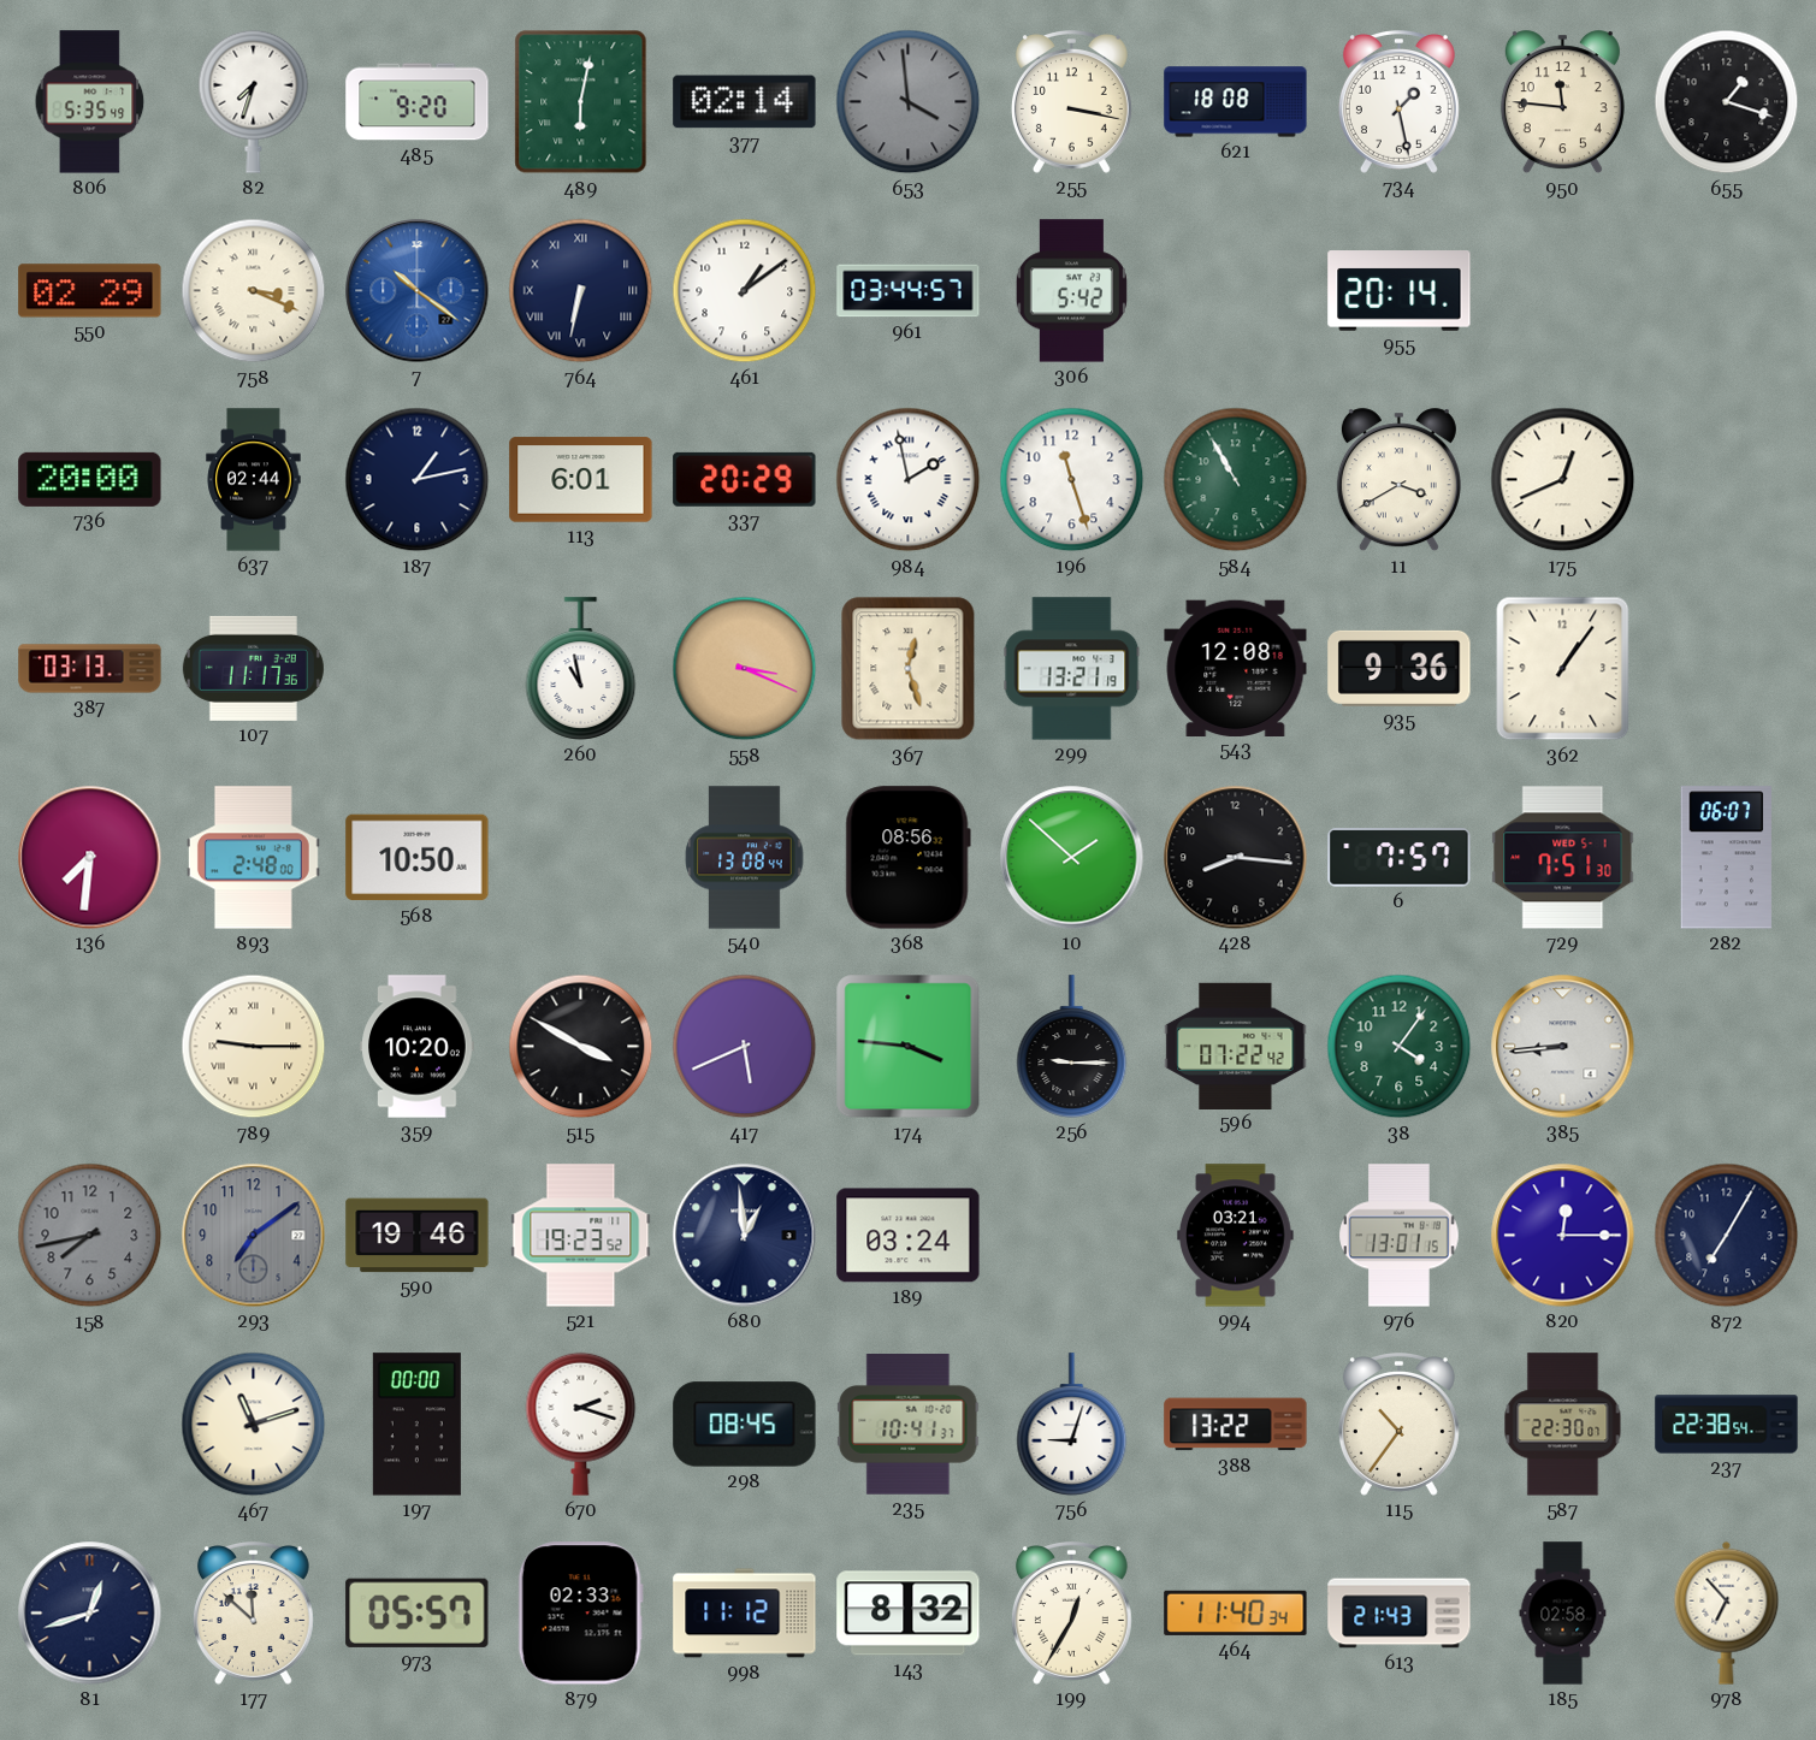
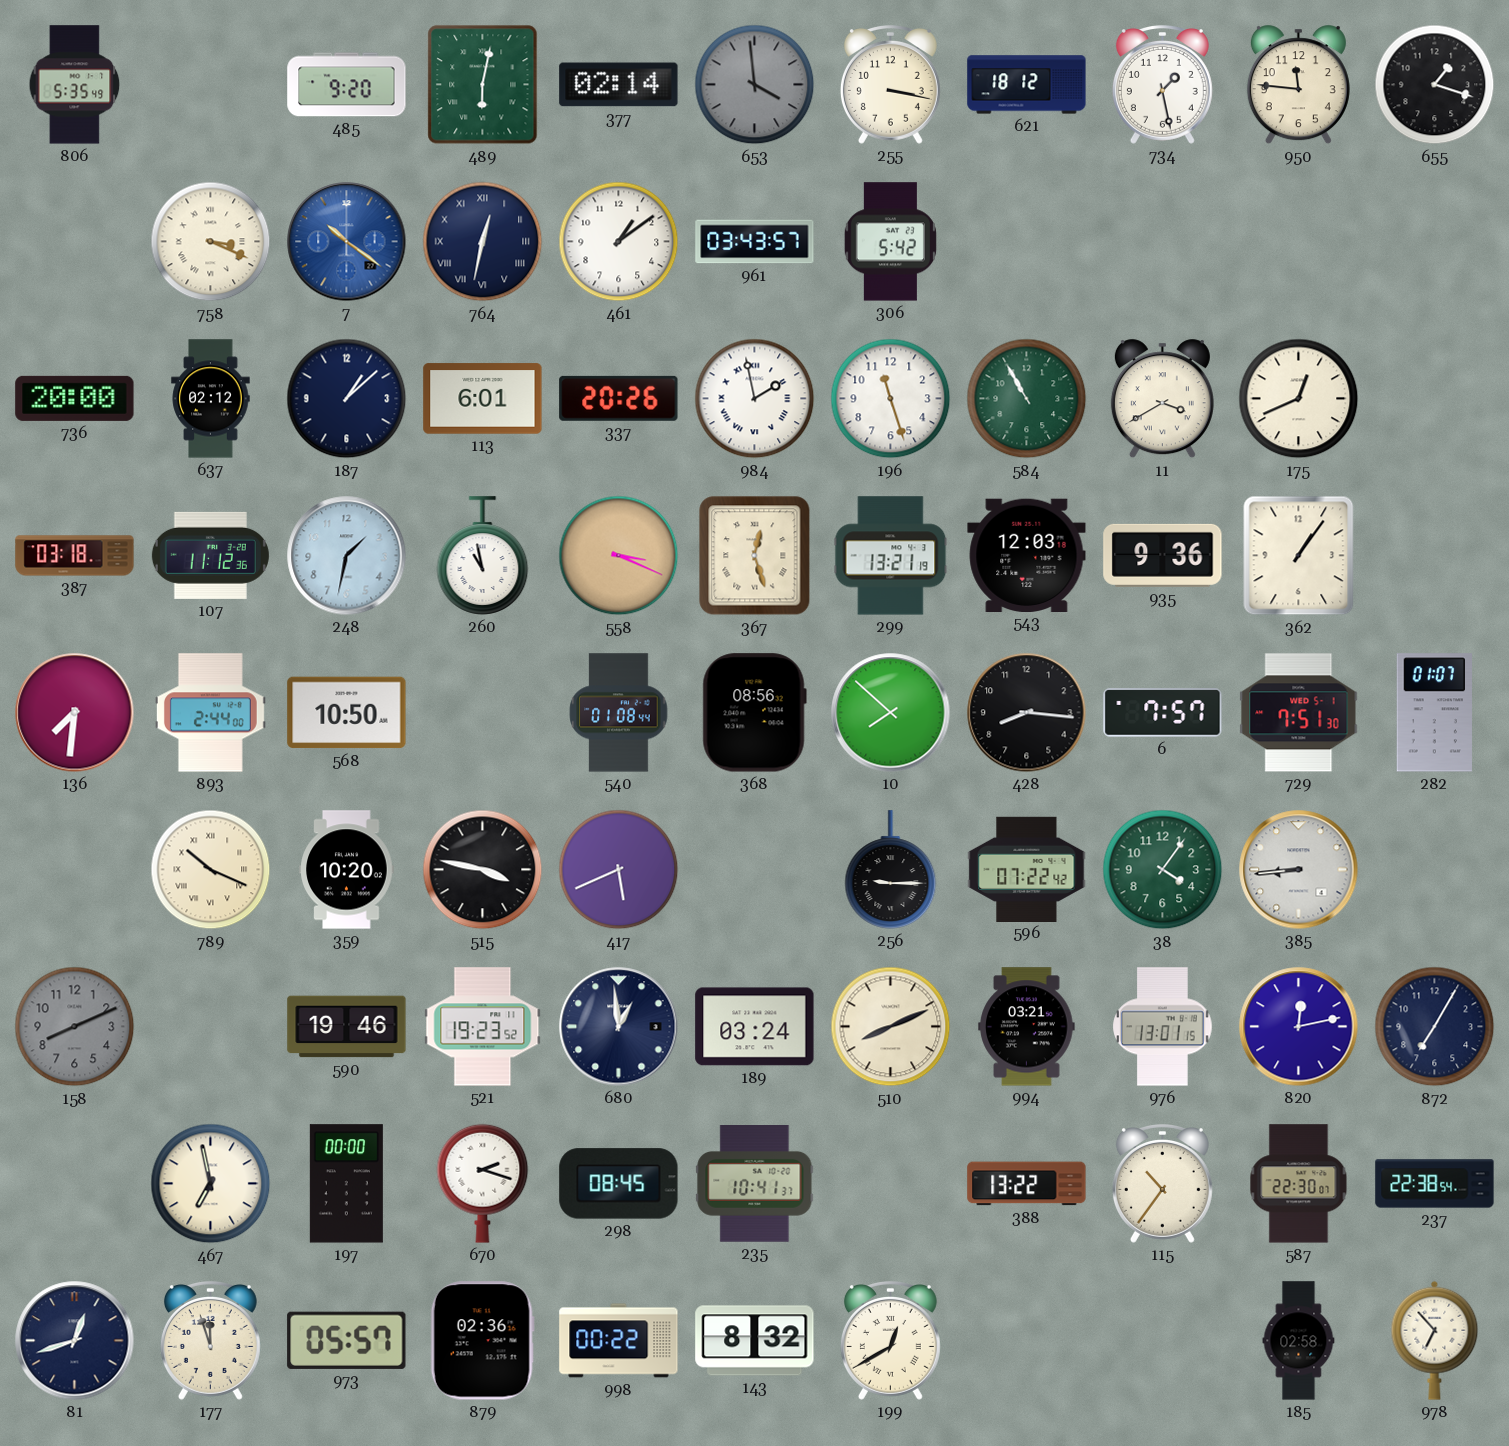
82: 7:33 -> none
621: 18:08 -> 18:12
550: 02:29 -> none
764: 6:32 -> 12:32
961: 03:44 -> 03:43
955: 20:14 -> none
637: 02:44 -> 02:12
187: 1:13 -> 1:08
337: 20:29 -> 20:26
387: 03:13 -> 03:18
107: 11:17 -> 11:12
248: none -> 1:32
543: 12:08 -> 12:03
893: 2:48 -> 2:44
540: 13:08 -> 01:08
10: 1:52 -> 7:52
282: 06:07 -> 01:07
789: 9:15 -> 10:19
515: 3:50 -> 3:47
174: 3:46 -> none
158: 7:43 -> 8:11
293: 7:09 -> none
510: none -> 8:11
820: 12:15 -> 12:13
467: 11:12 -> 6:58
756: 9:03 -> none
177: 11:52 -> 11:57
879: 02:33 -> 02:36
998: 11:12 -> 00:22
199: 12:35 -> 12:40
464: 11:40 -> none
613: 21:43 -> none
